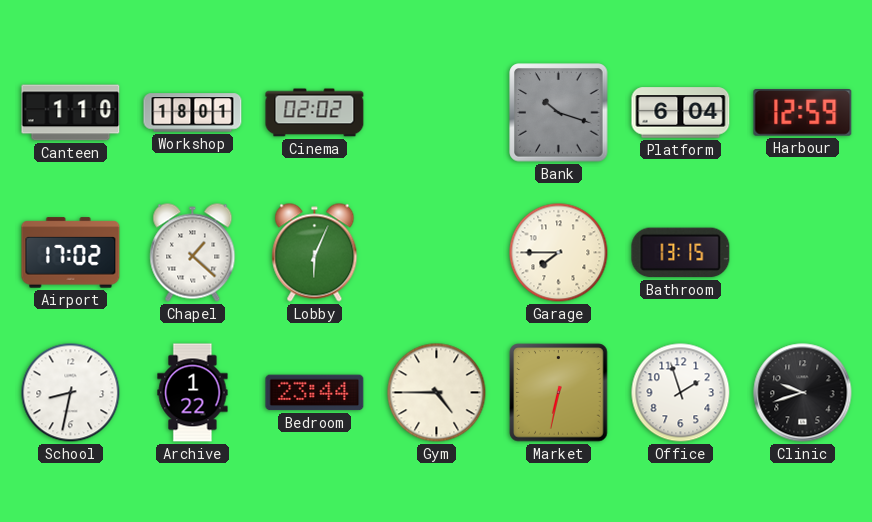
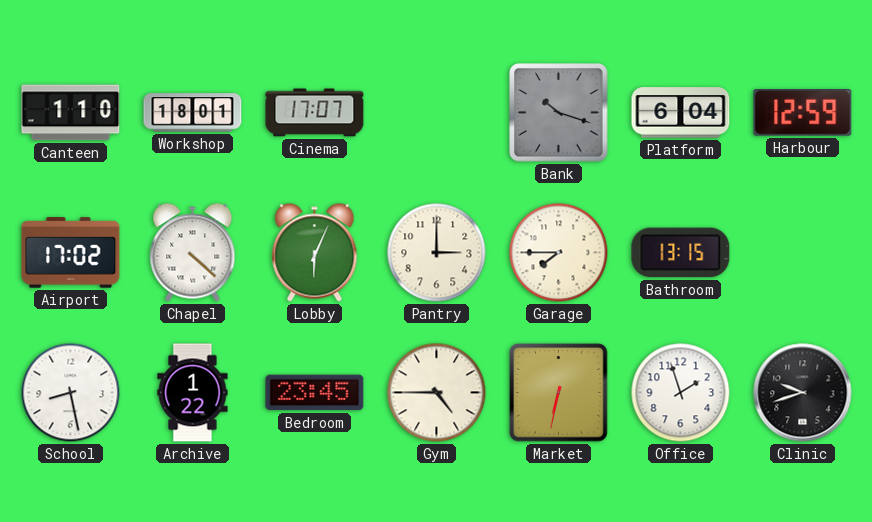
Cinema: 02:02 -> 17:07
Chapel: 1:22 -> 4:22
Pantry: none -> 3:00
School: 8:32 -> 8:28
Bedroom: 23:44 -> 23:45
